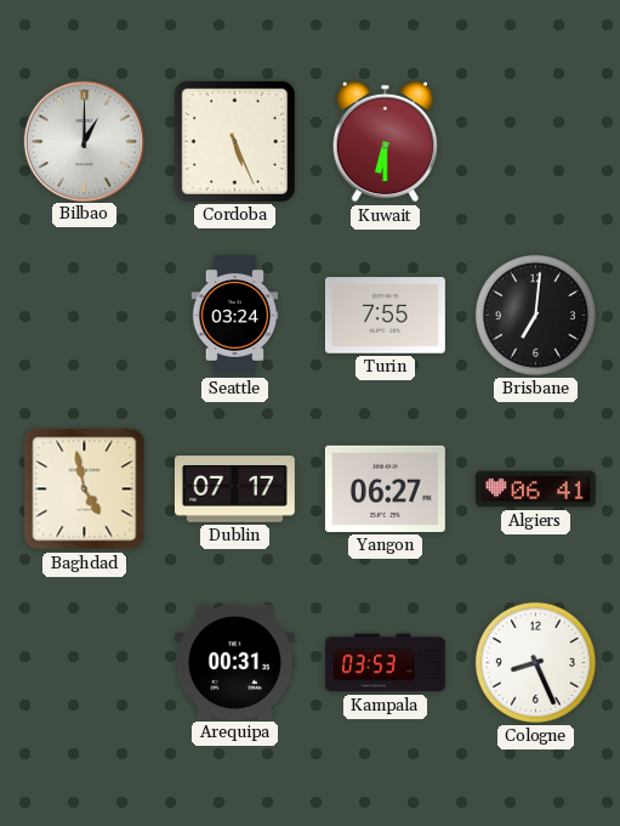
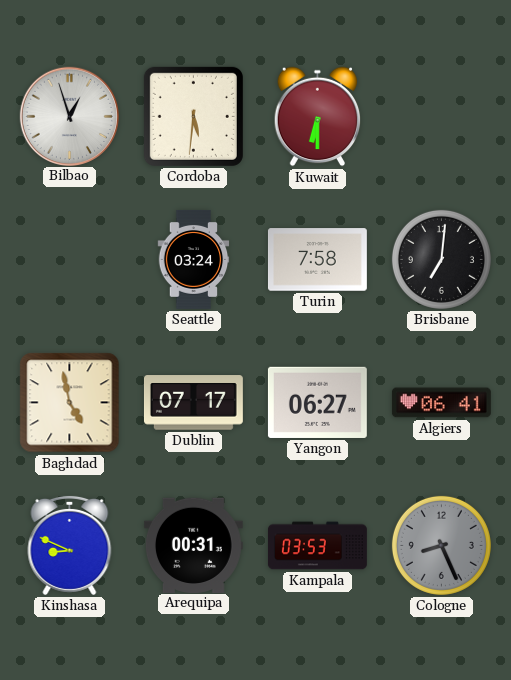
Bilbao: 1:00 -> 12:57
Cordoba: 5:26 -> 5:31
Turin: 7:55 -> 7:58
Kinshasa: none -> 8:49
Cologne dial: white -> grey
